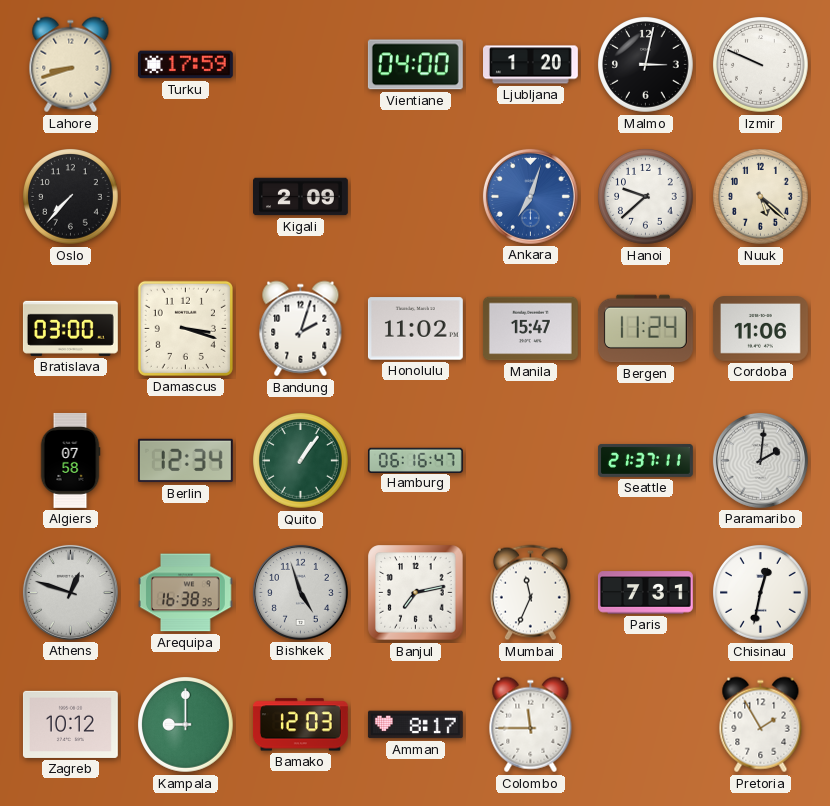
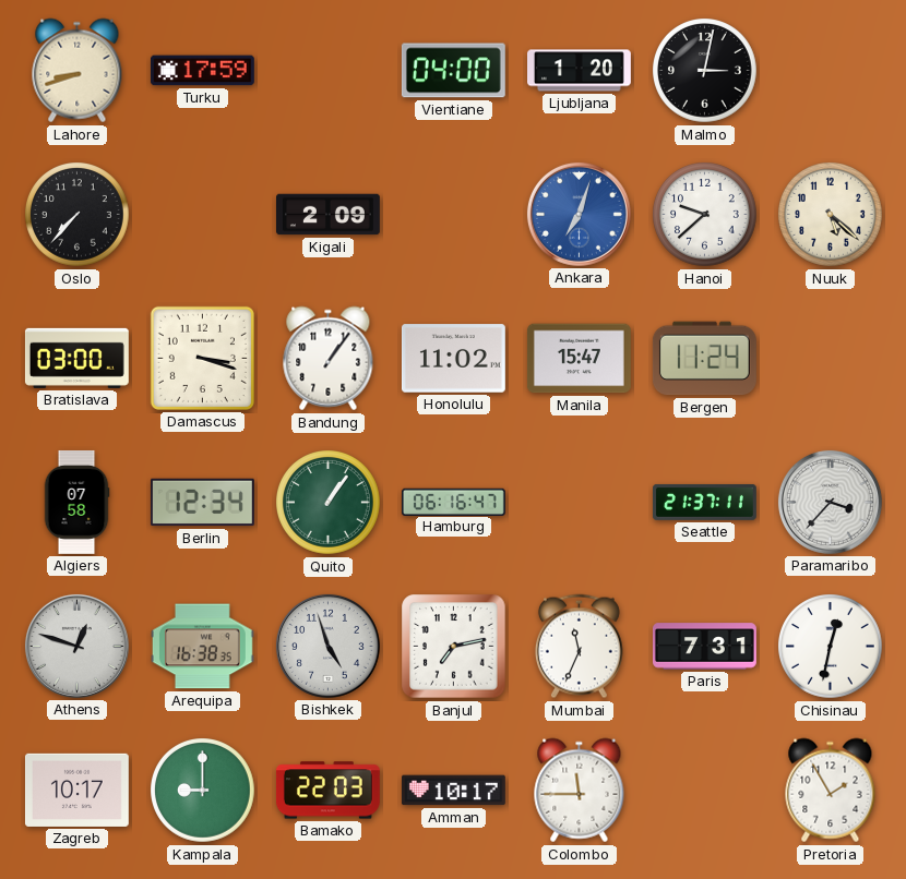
Izmir: 9:49 -> none
Bandung: 2:03 -> 1:06
Cordoba: 11:06 -> none
Paramaribo: 2:01 -> 3:37
Zagreb: 10:12 -> 10:17
Bamako: 12:03 -> 22:03
Amman: 8:17 -> 10:17
